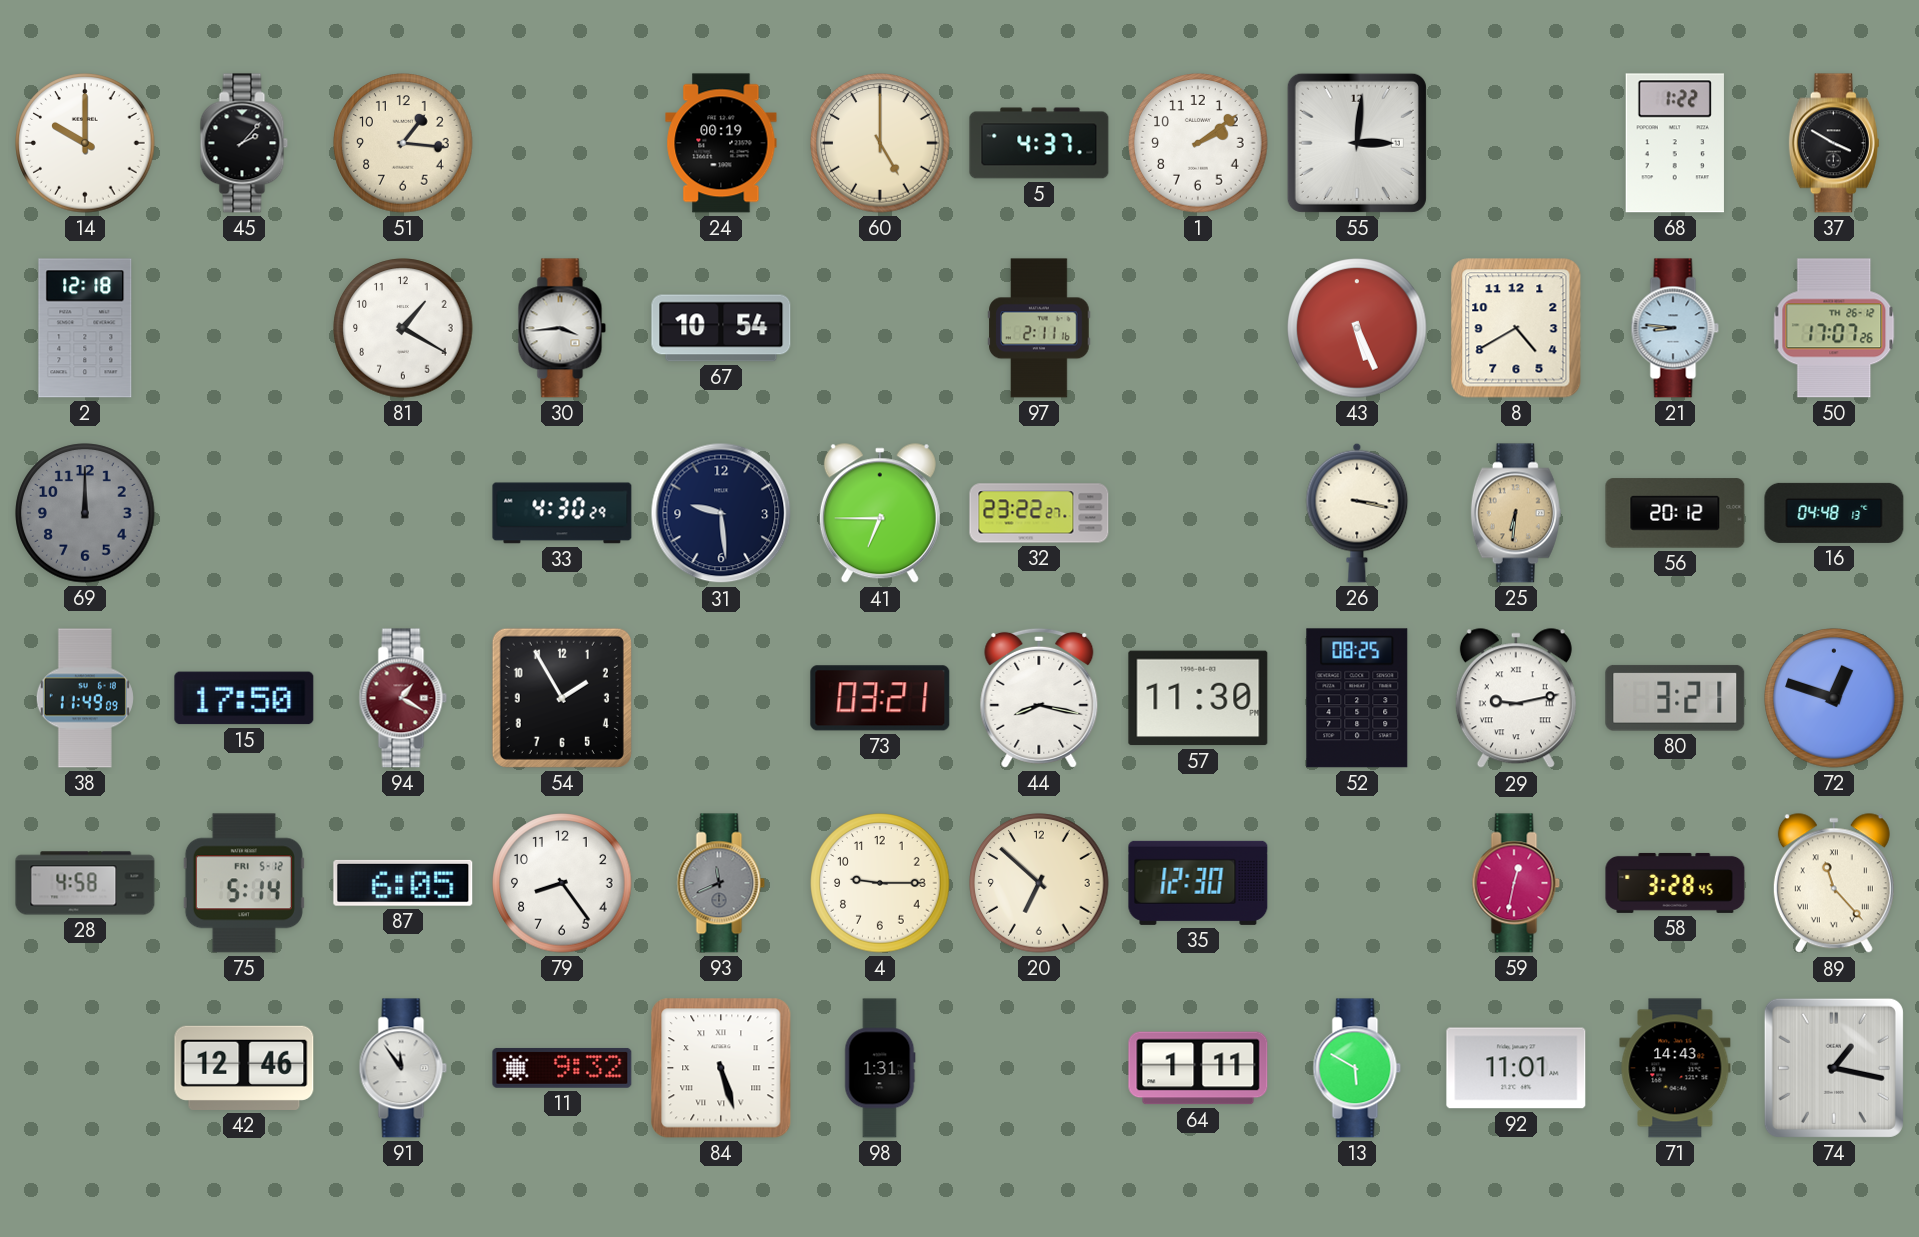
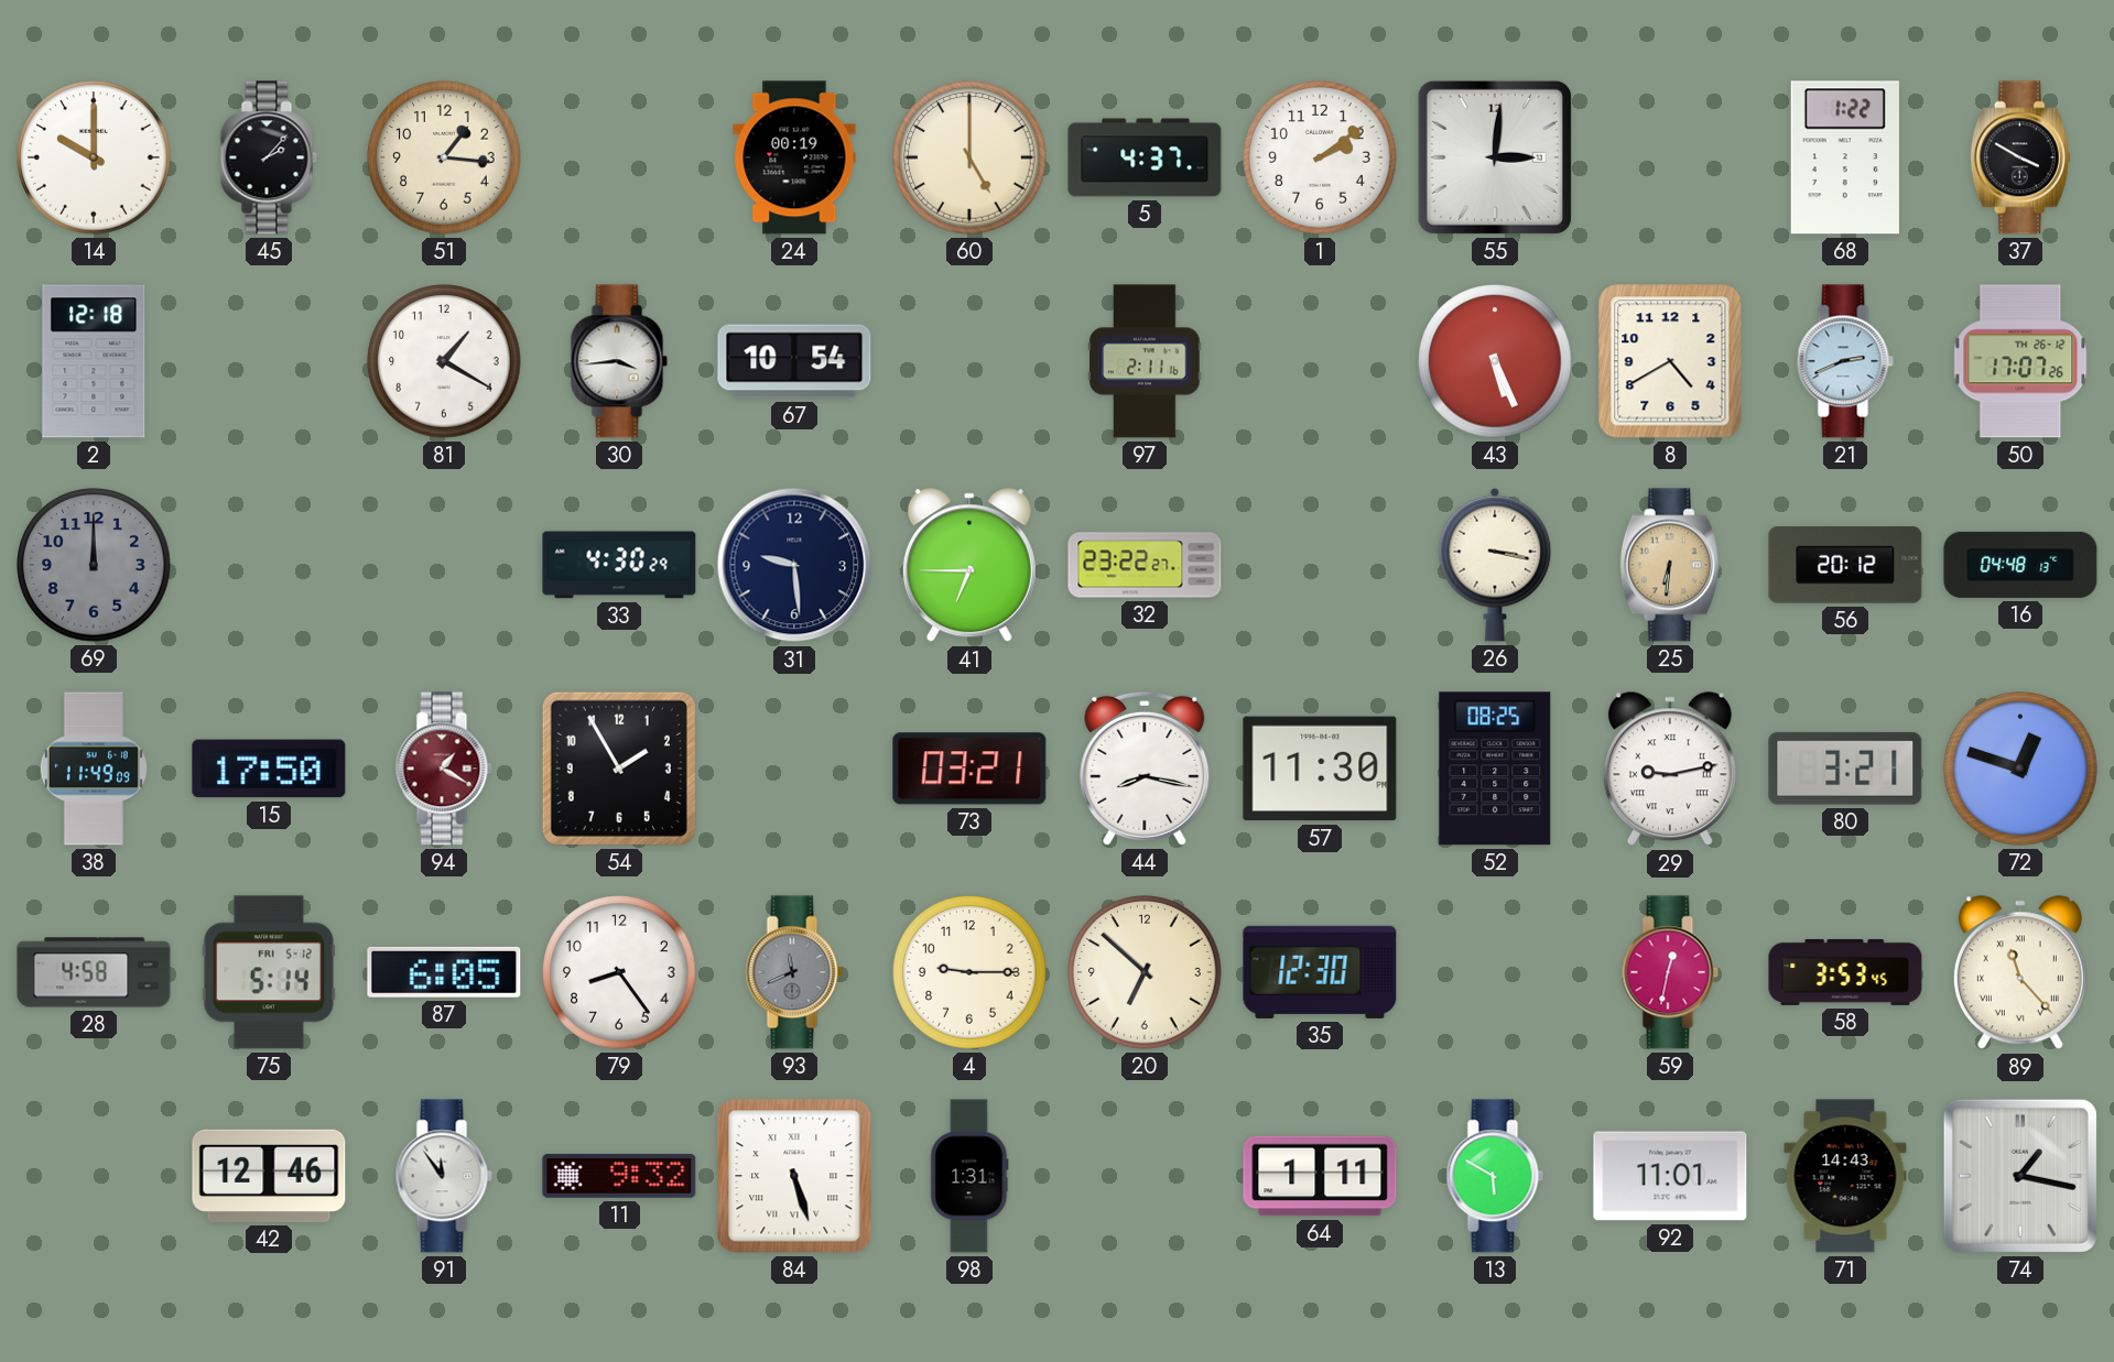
21: 8:46 -> 2:41
58: 3:28 -> 3:53
